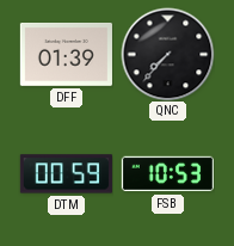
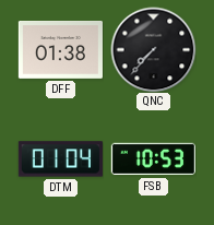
DFF: 01:39 -> 01:38
DTM: 00:59 -> 01:04
